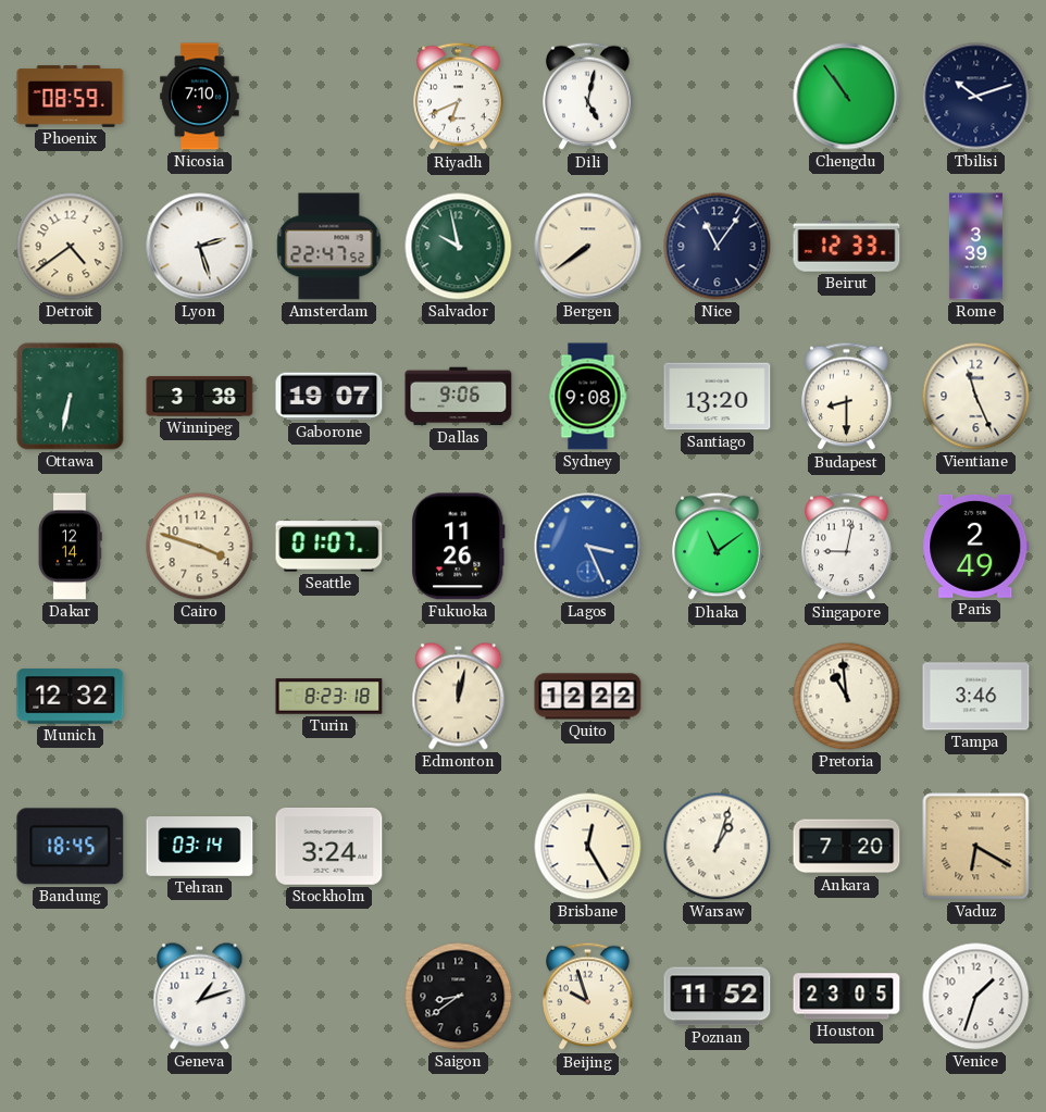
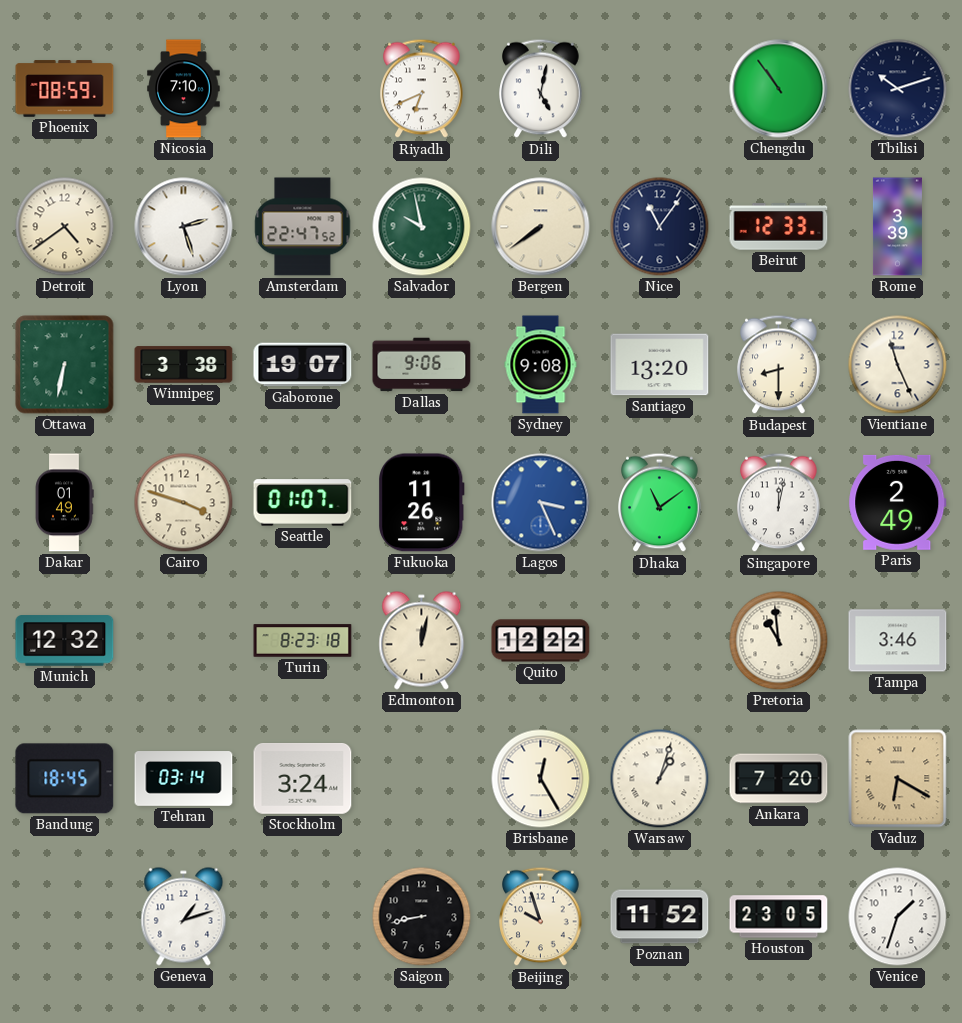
Dakar: 12:14 -> 01:49
Singapore: 9:02 -> 12:02
Saigon: 8:39 -> 8:43
